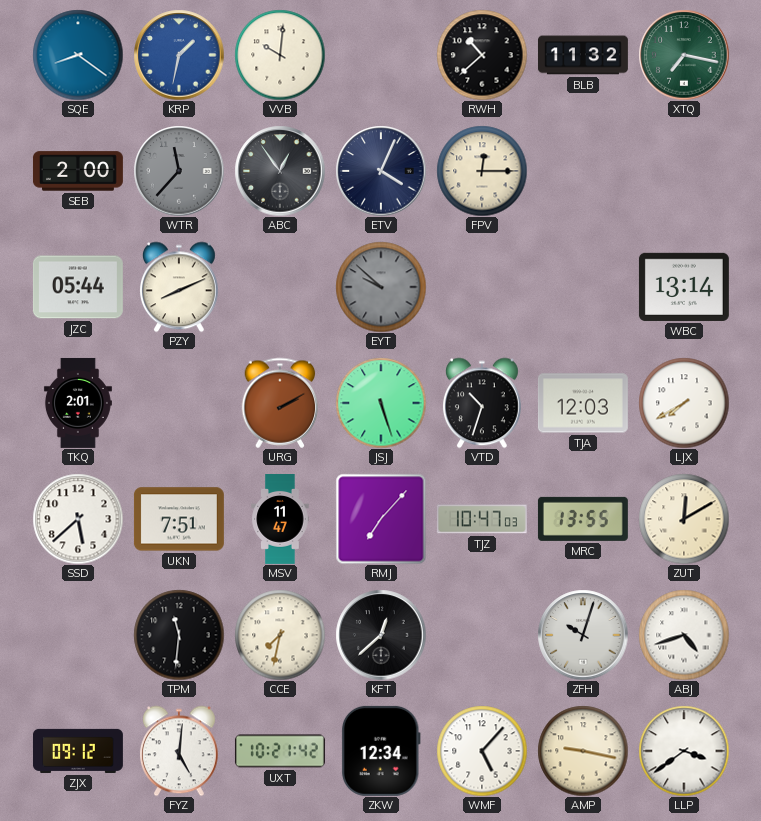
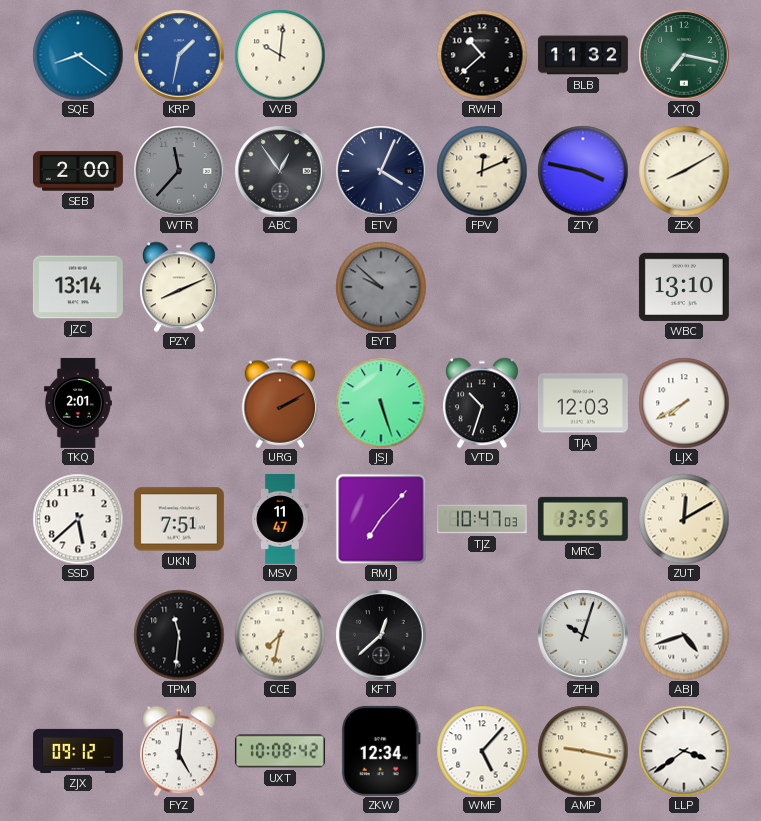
FPV: 12:15 -> 12:11
ZTY: none -> 3:47
ZEX: none -> 8:10
JZC: 05:44 -> 13:14
WBC: 13:14 -> 13:10
UXT: 10:21 -> 10:08
